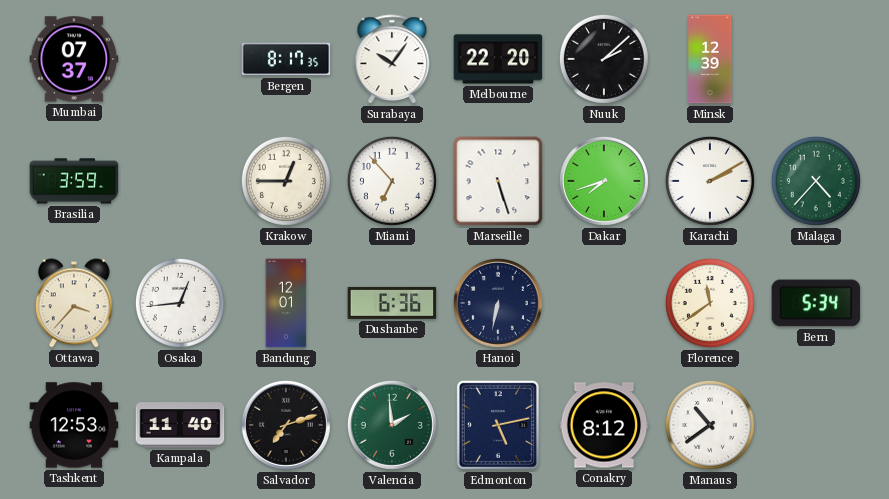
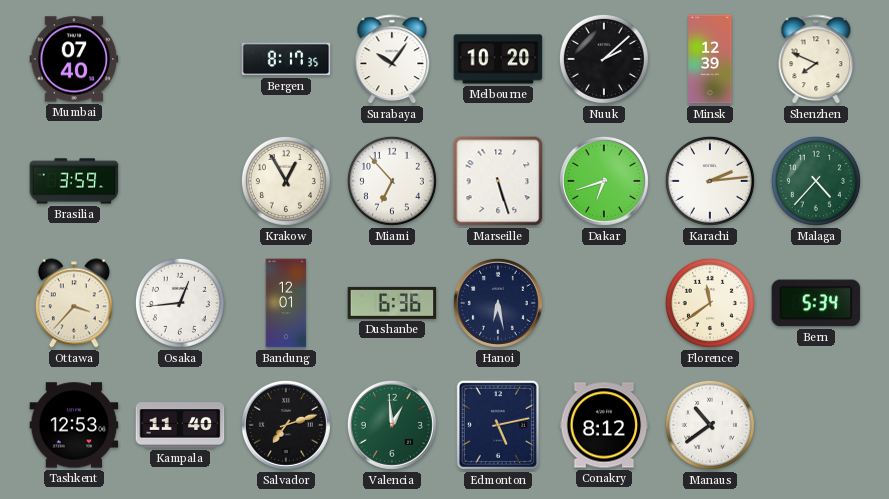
Mumbai: 07:37 -> 07:40
Melbourne: 22:20 -> 10:20
Shenzhen: none -> 7:49
Krakow: 12:45 -> 12:55
Dakar: 7:42 -> 6:42
Karachi: 2:10 -> 2:14
Hanoi: 6:32 -> 6:28
Valencia: 1:59 -> 12:59
